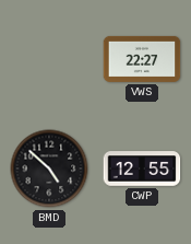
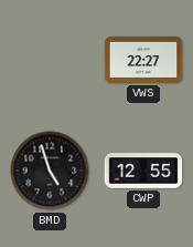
BMD: 4:52 -> 4:57
